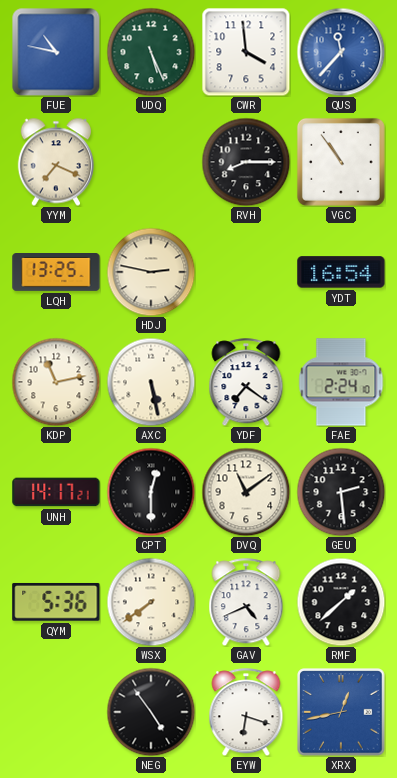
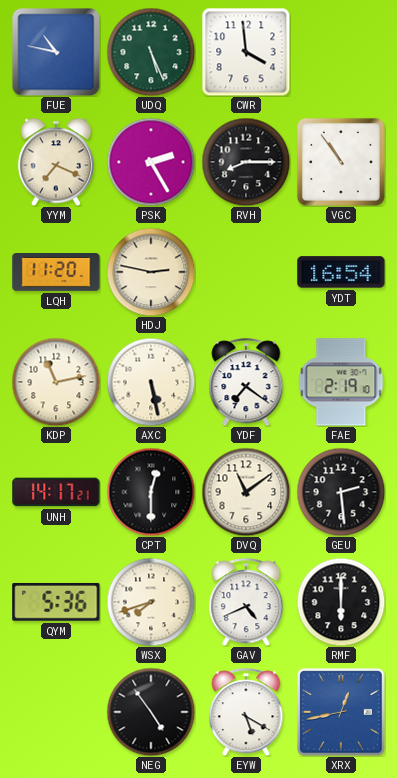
QUS: 11:37 -> none
PSK: none -> 2:25
LQH: 13:25 -> 11:20
FAE: 2:24 -> 2:19
WSX: 7:39 -> 7:42
RMF: 1:38 -> 6:00
EYW: 6:18 -> 5:20
